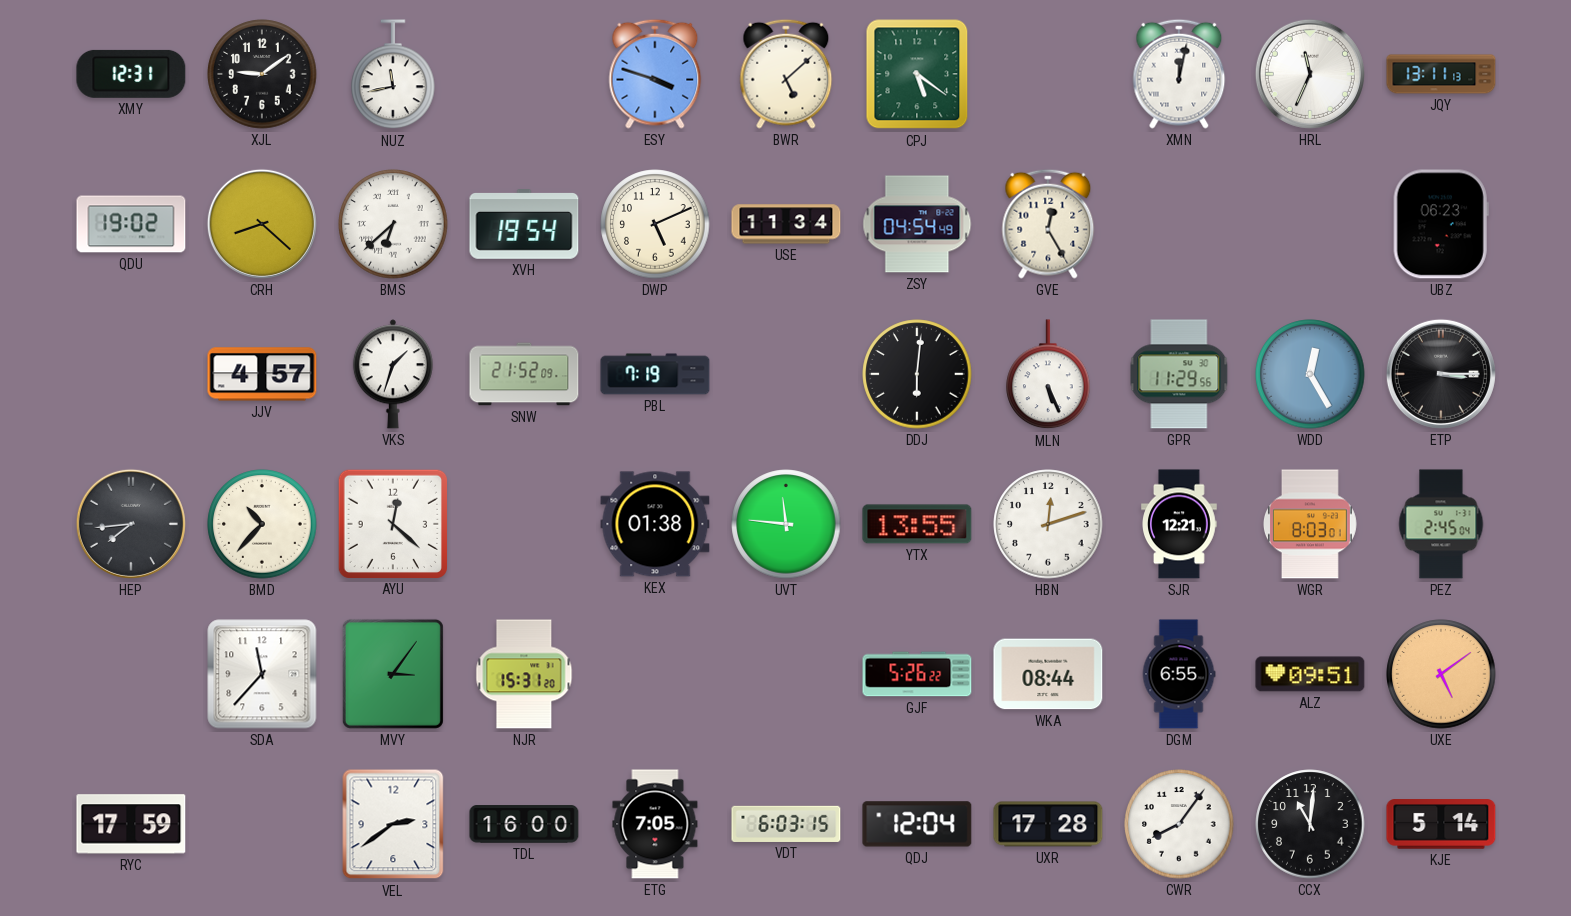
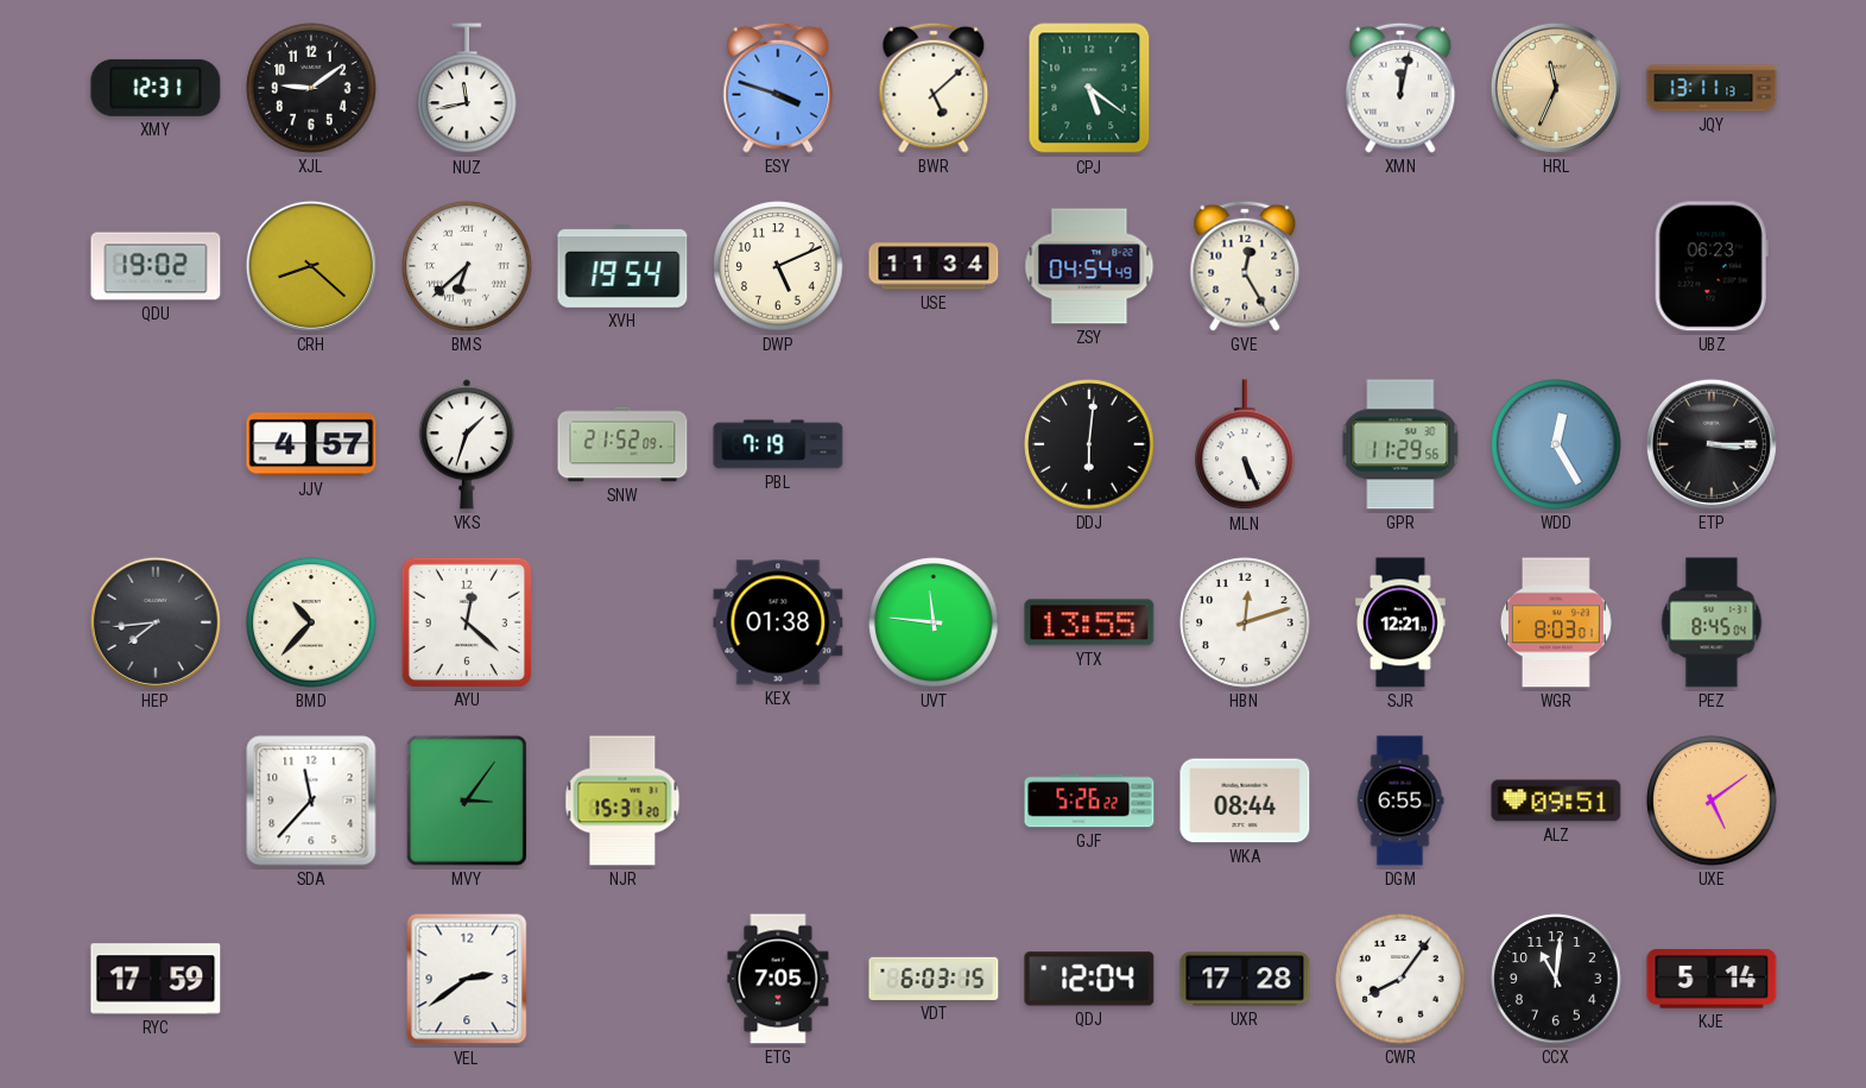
HRL dial: white -> champagne
PEZ: 2:45 -> 8:45
TDL: 16:00 -> none
